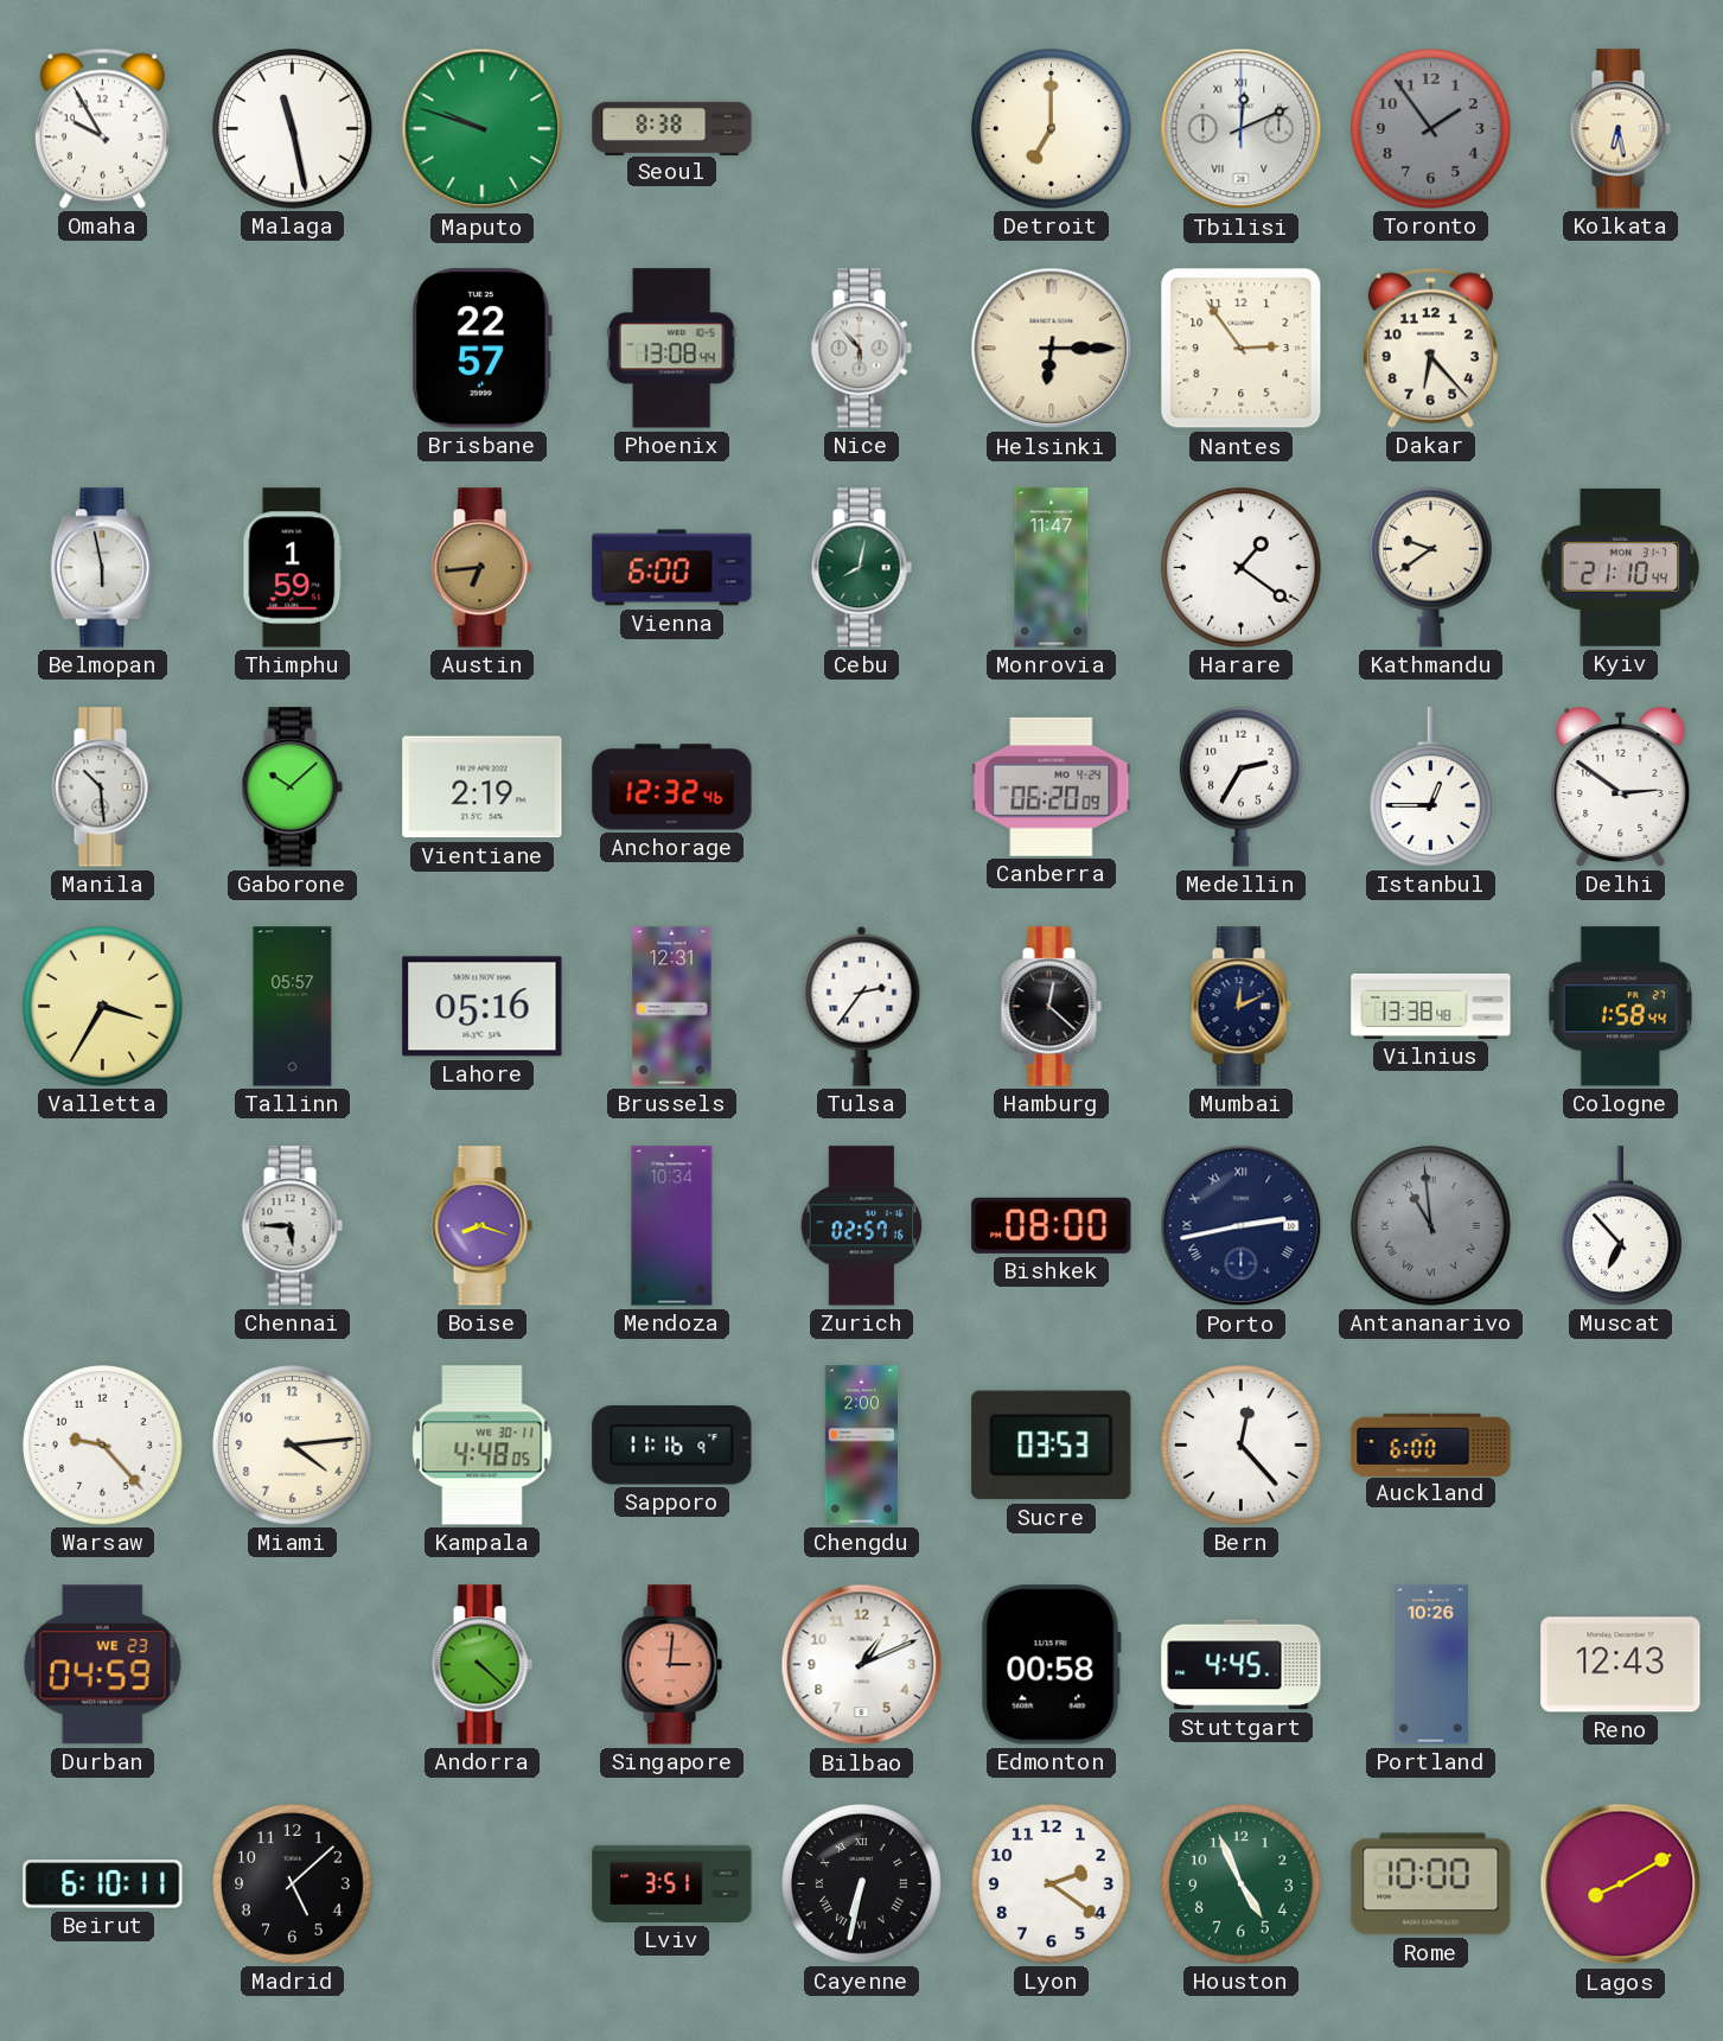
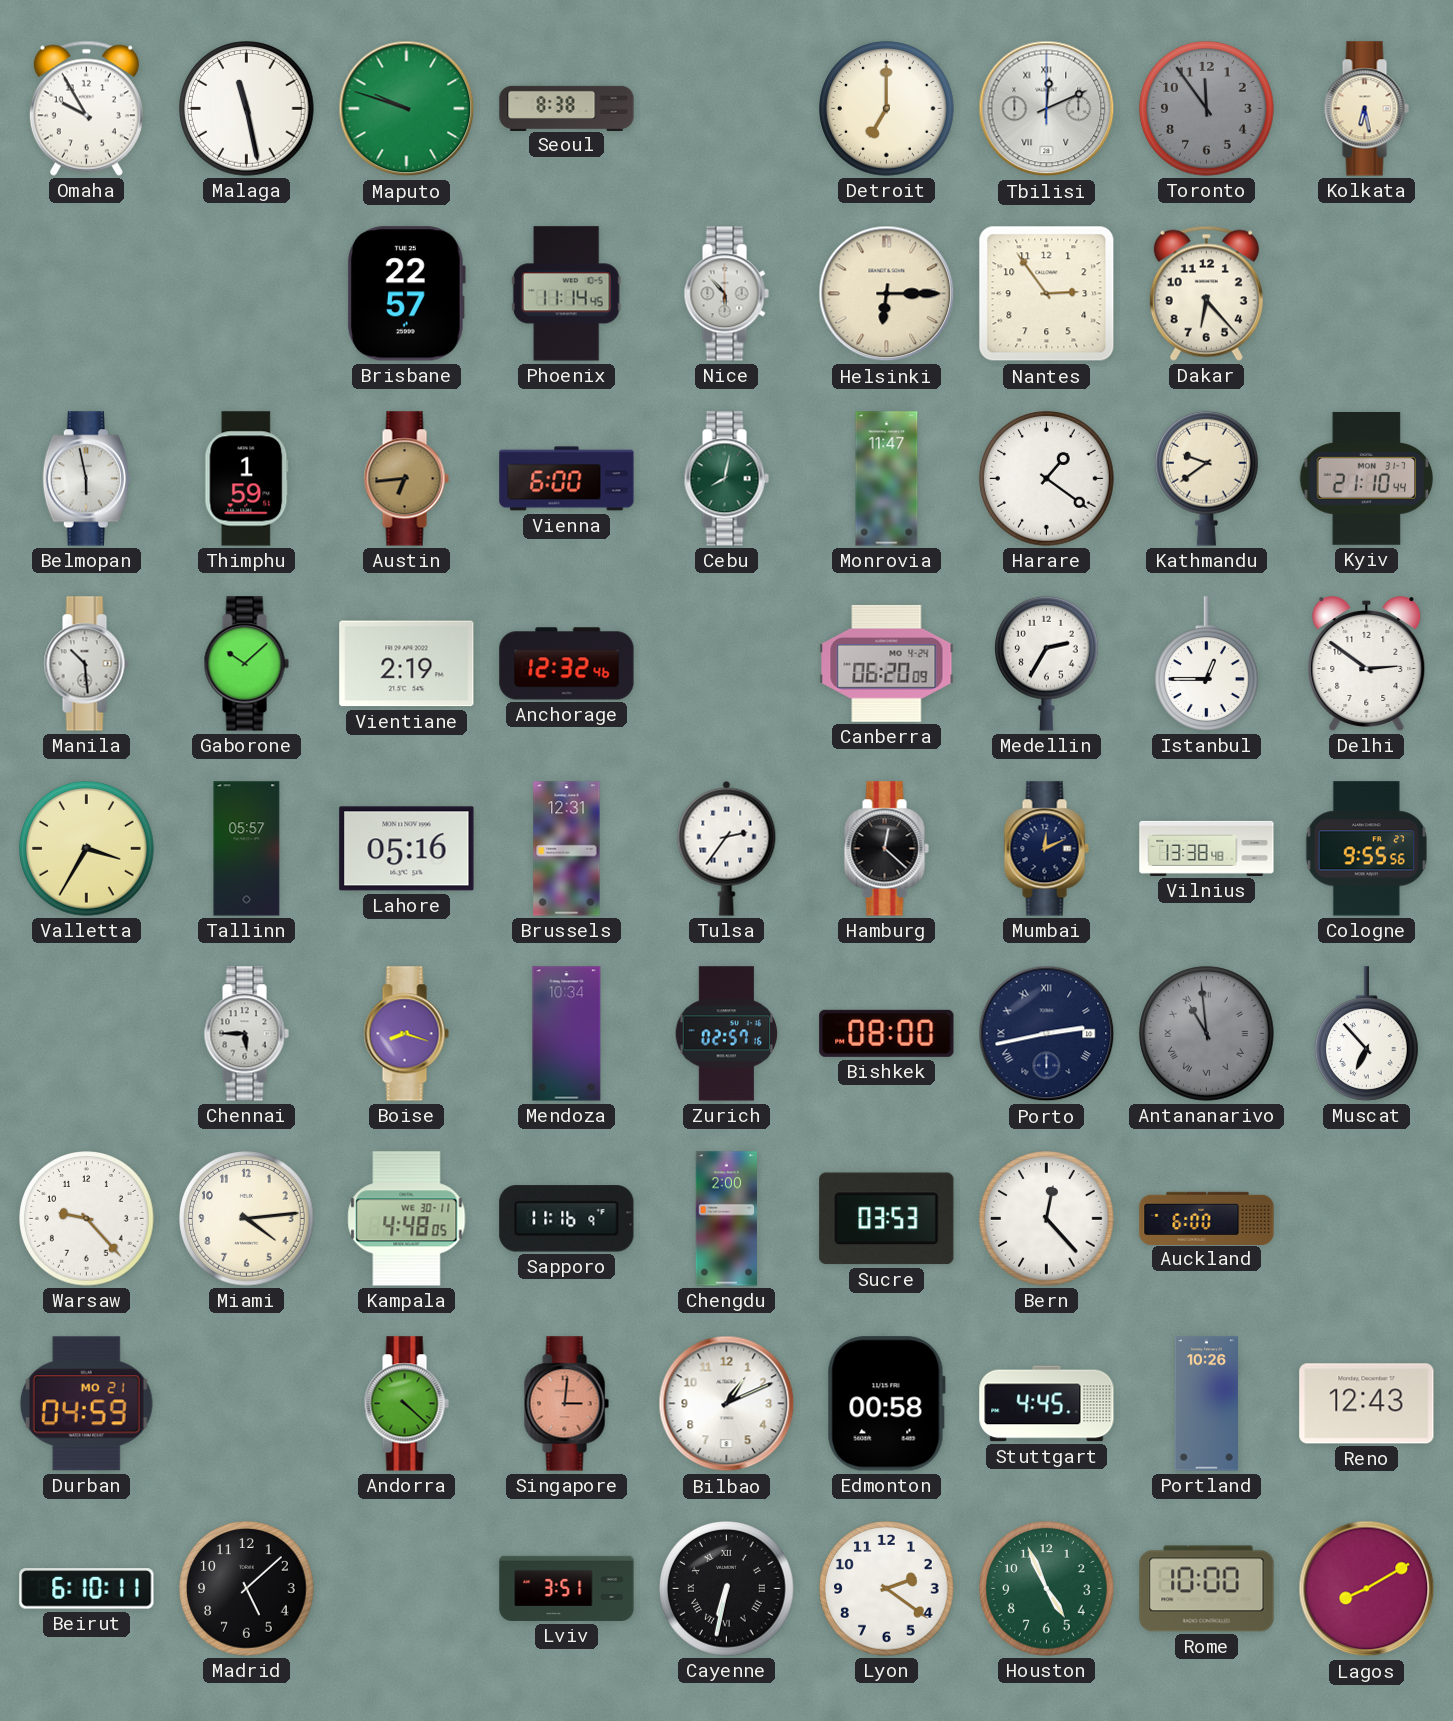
Toronto: 1:54 -> 11:54
Phoenix: 13:08 -> 11:14
Cologne: 1:58 -> 9:55
Durban date: WE 23 -> MO 21
